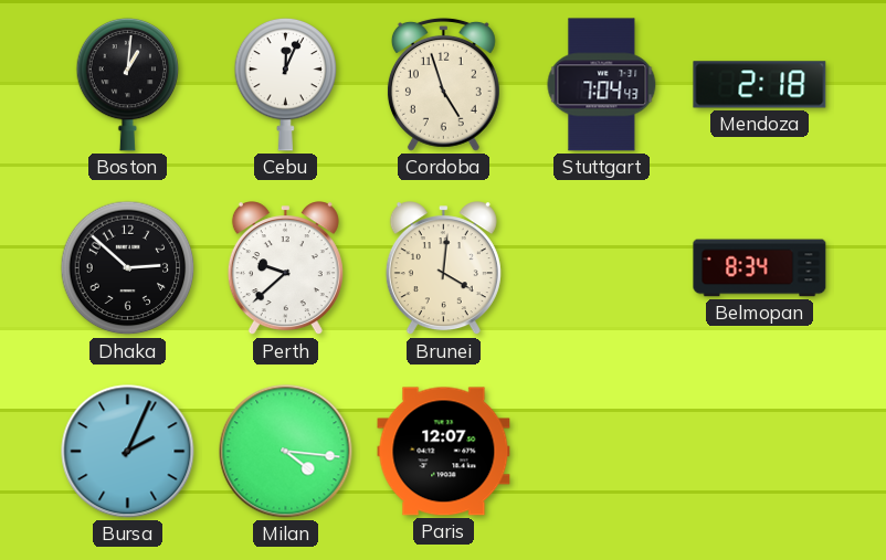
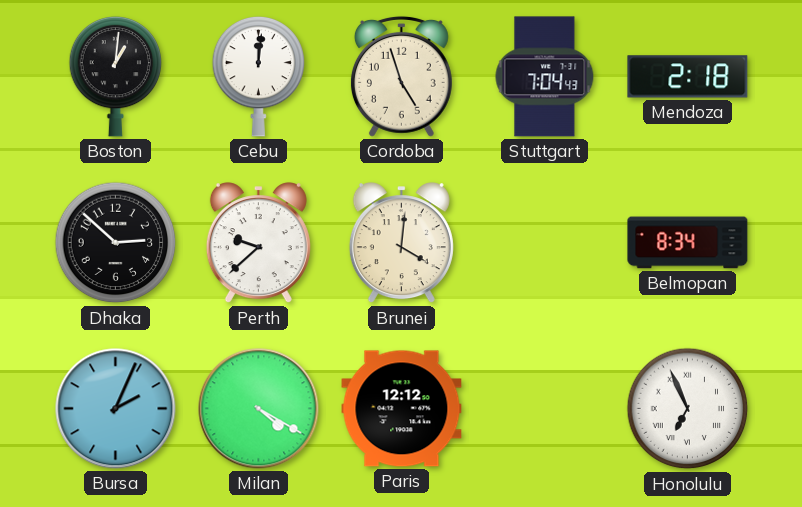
Cebu: 12:04 -> 12:01
Milan: 4:16 -> 4:20
Paris: 12:07 -> 12:12
Honolulu: none -> 6:56
